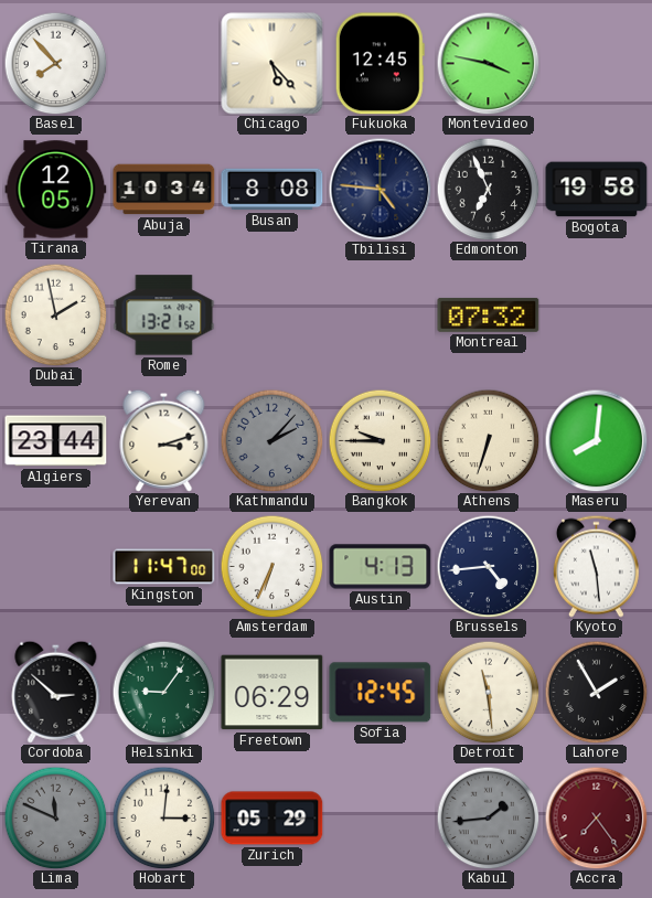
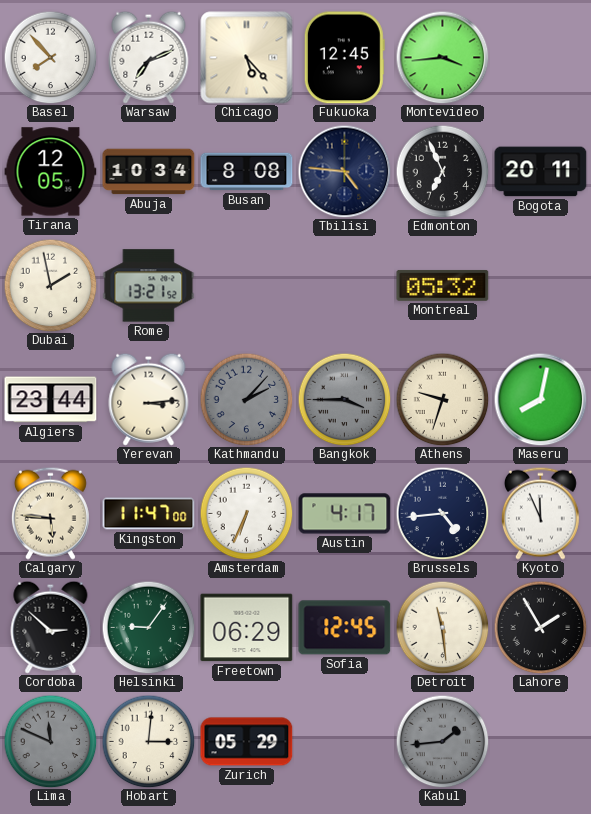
Warsaw: none -> 7:11
Montevideo: 3:47 -> 3:44
Bogota: 19:58 -> 20:11
Montreal: 07:32 -> 05:32
Yerevan: 3:12 -> 3:14
Bangkok: 9:45 -> 3:45
Bangkok dial: cream -> grey
Athens: 6:33 -> 9:33
Maseru: 8:01 -> 8:02
Calgary: none -> 5:46
Austin: 4:13 -> 4:17
Kyoto: 11:29 -> 11:56
Accra: 7:24 -> none
